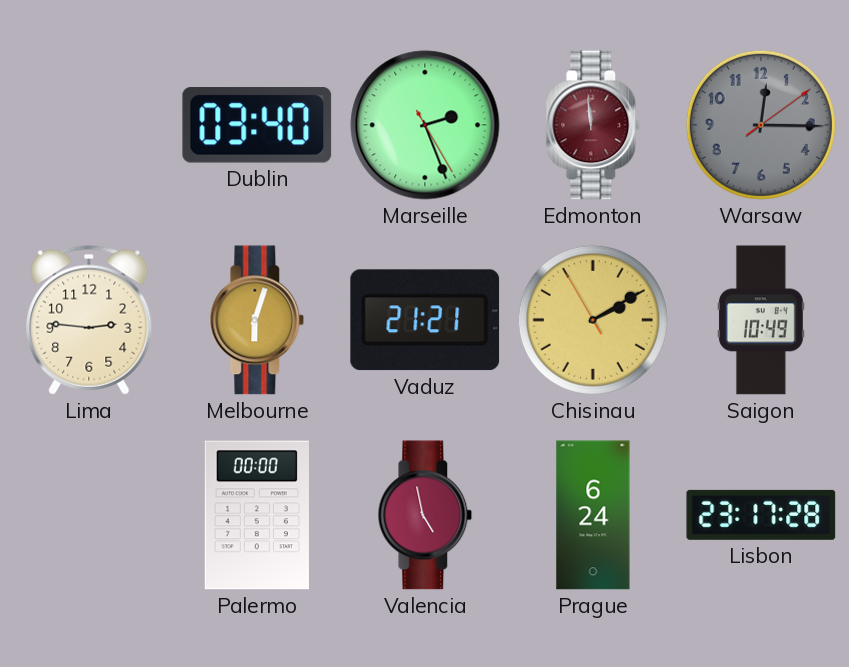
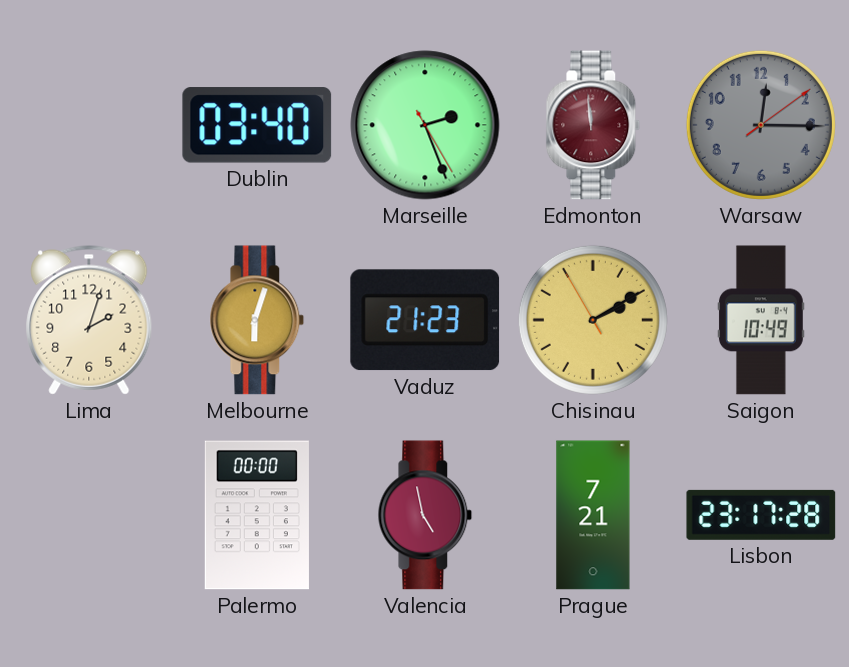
Lima: 2:46 -> 2:03
Vaduz: 21:21 -> 21:23
Prague: 6:24 -> 7:21
